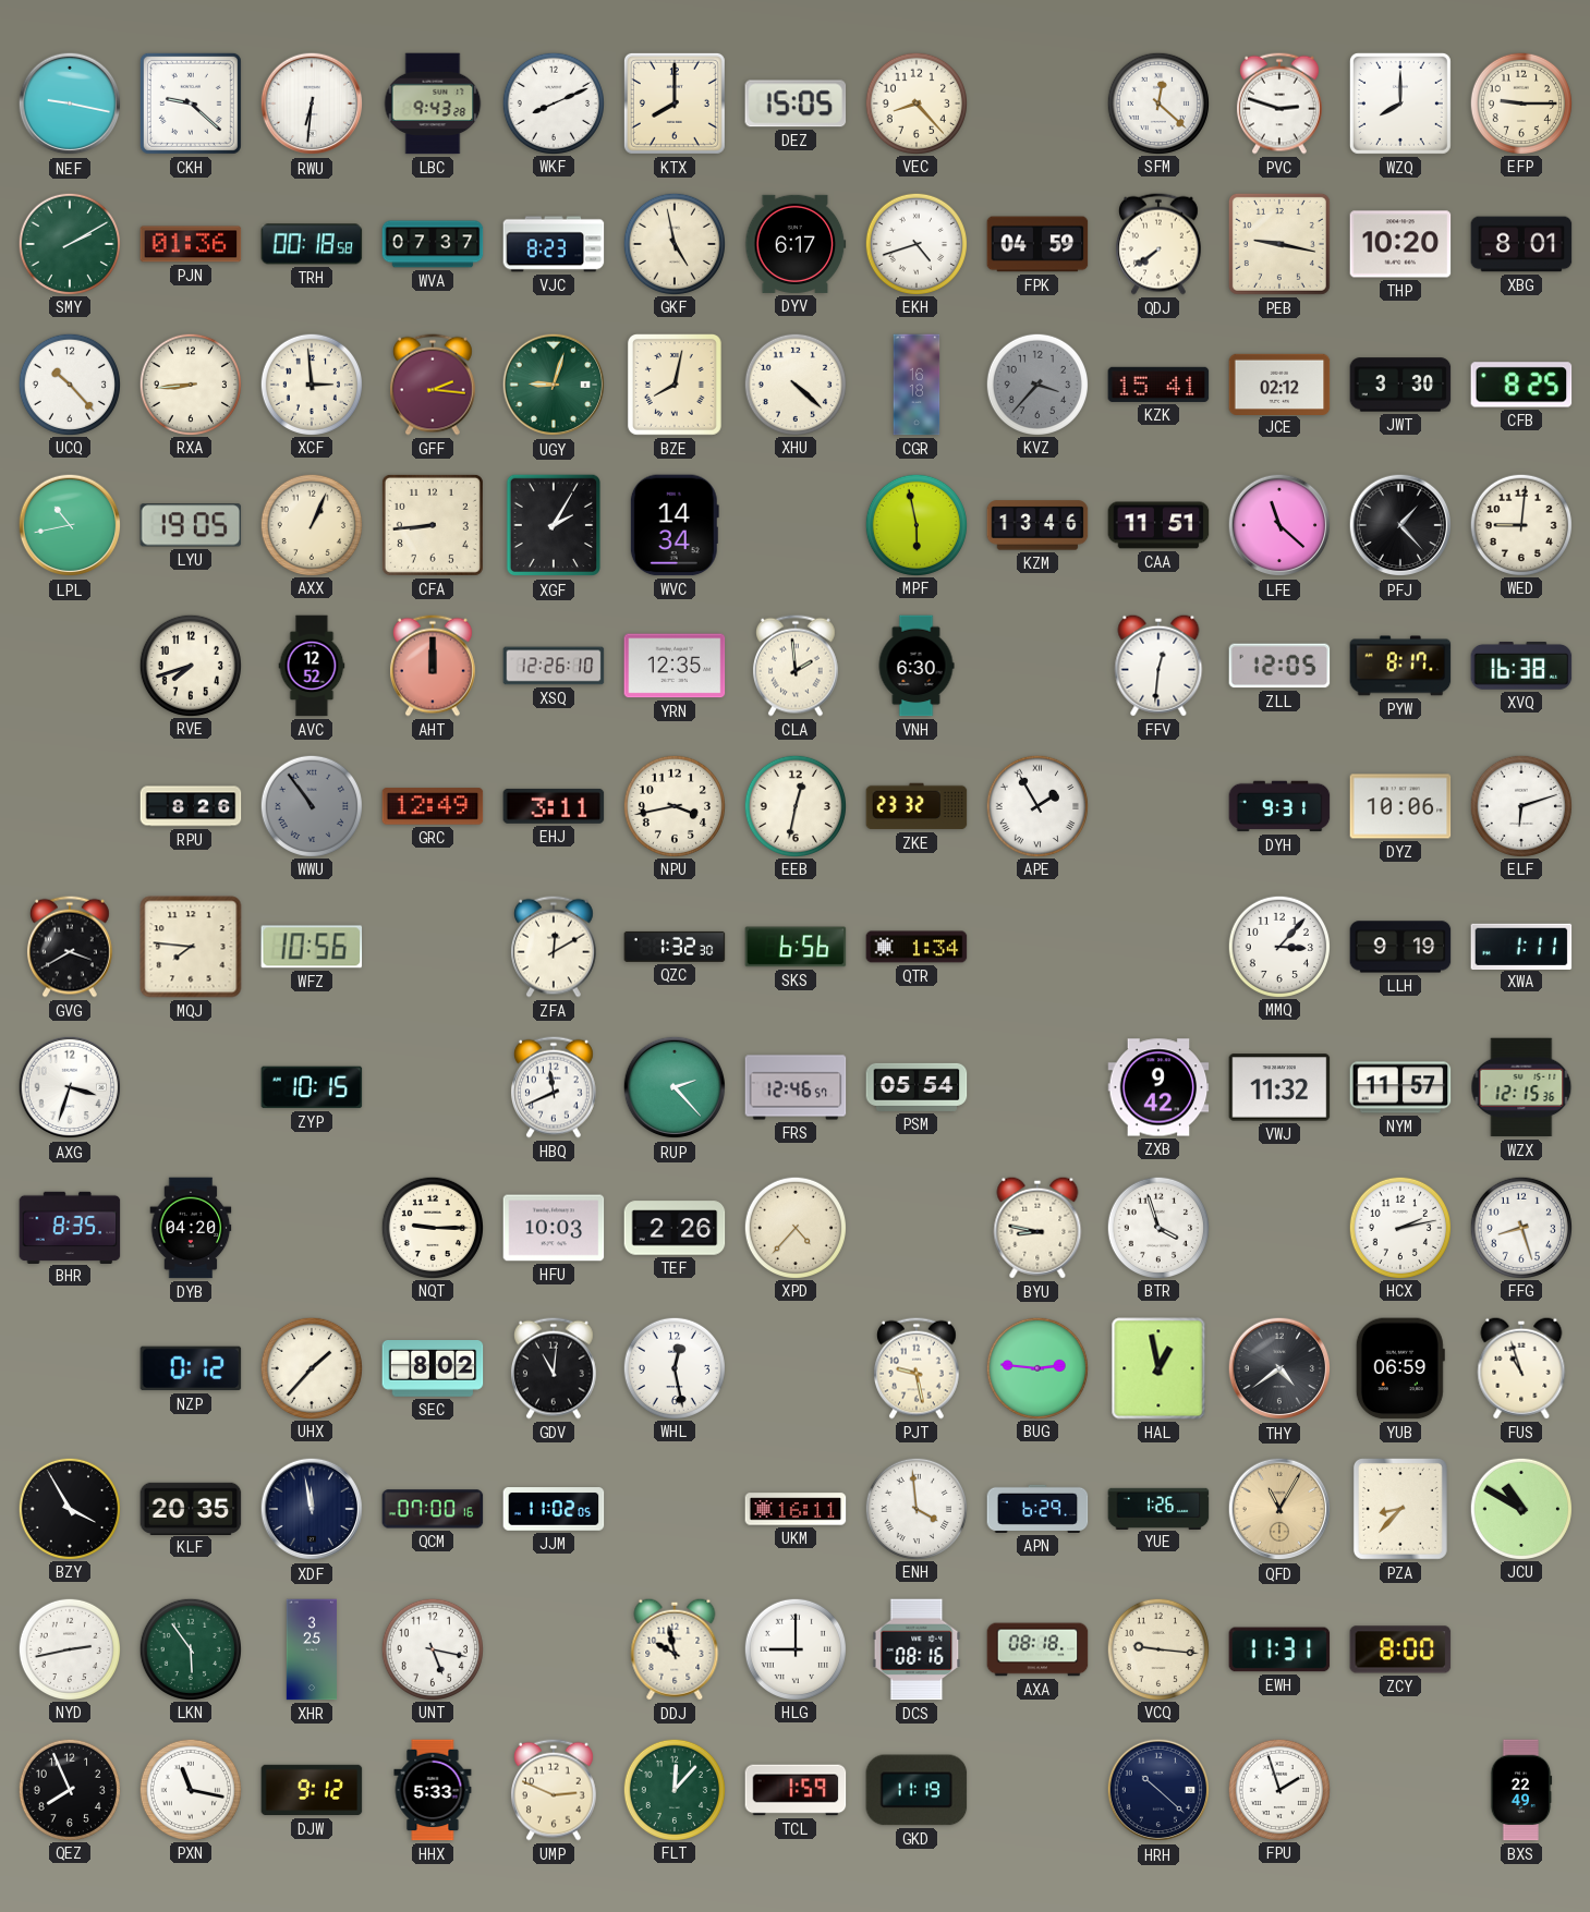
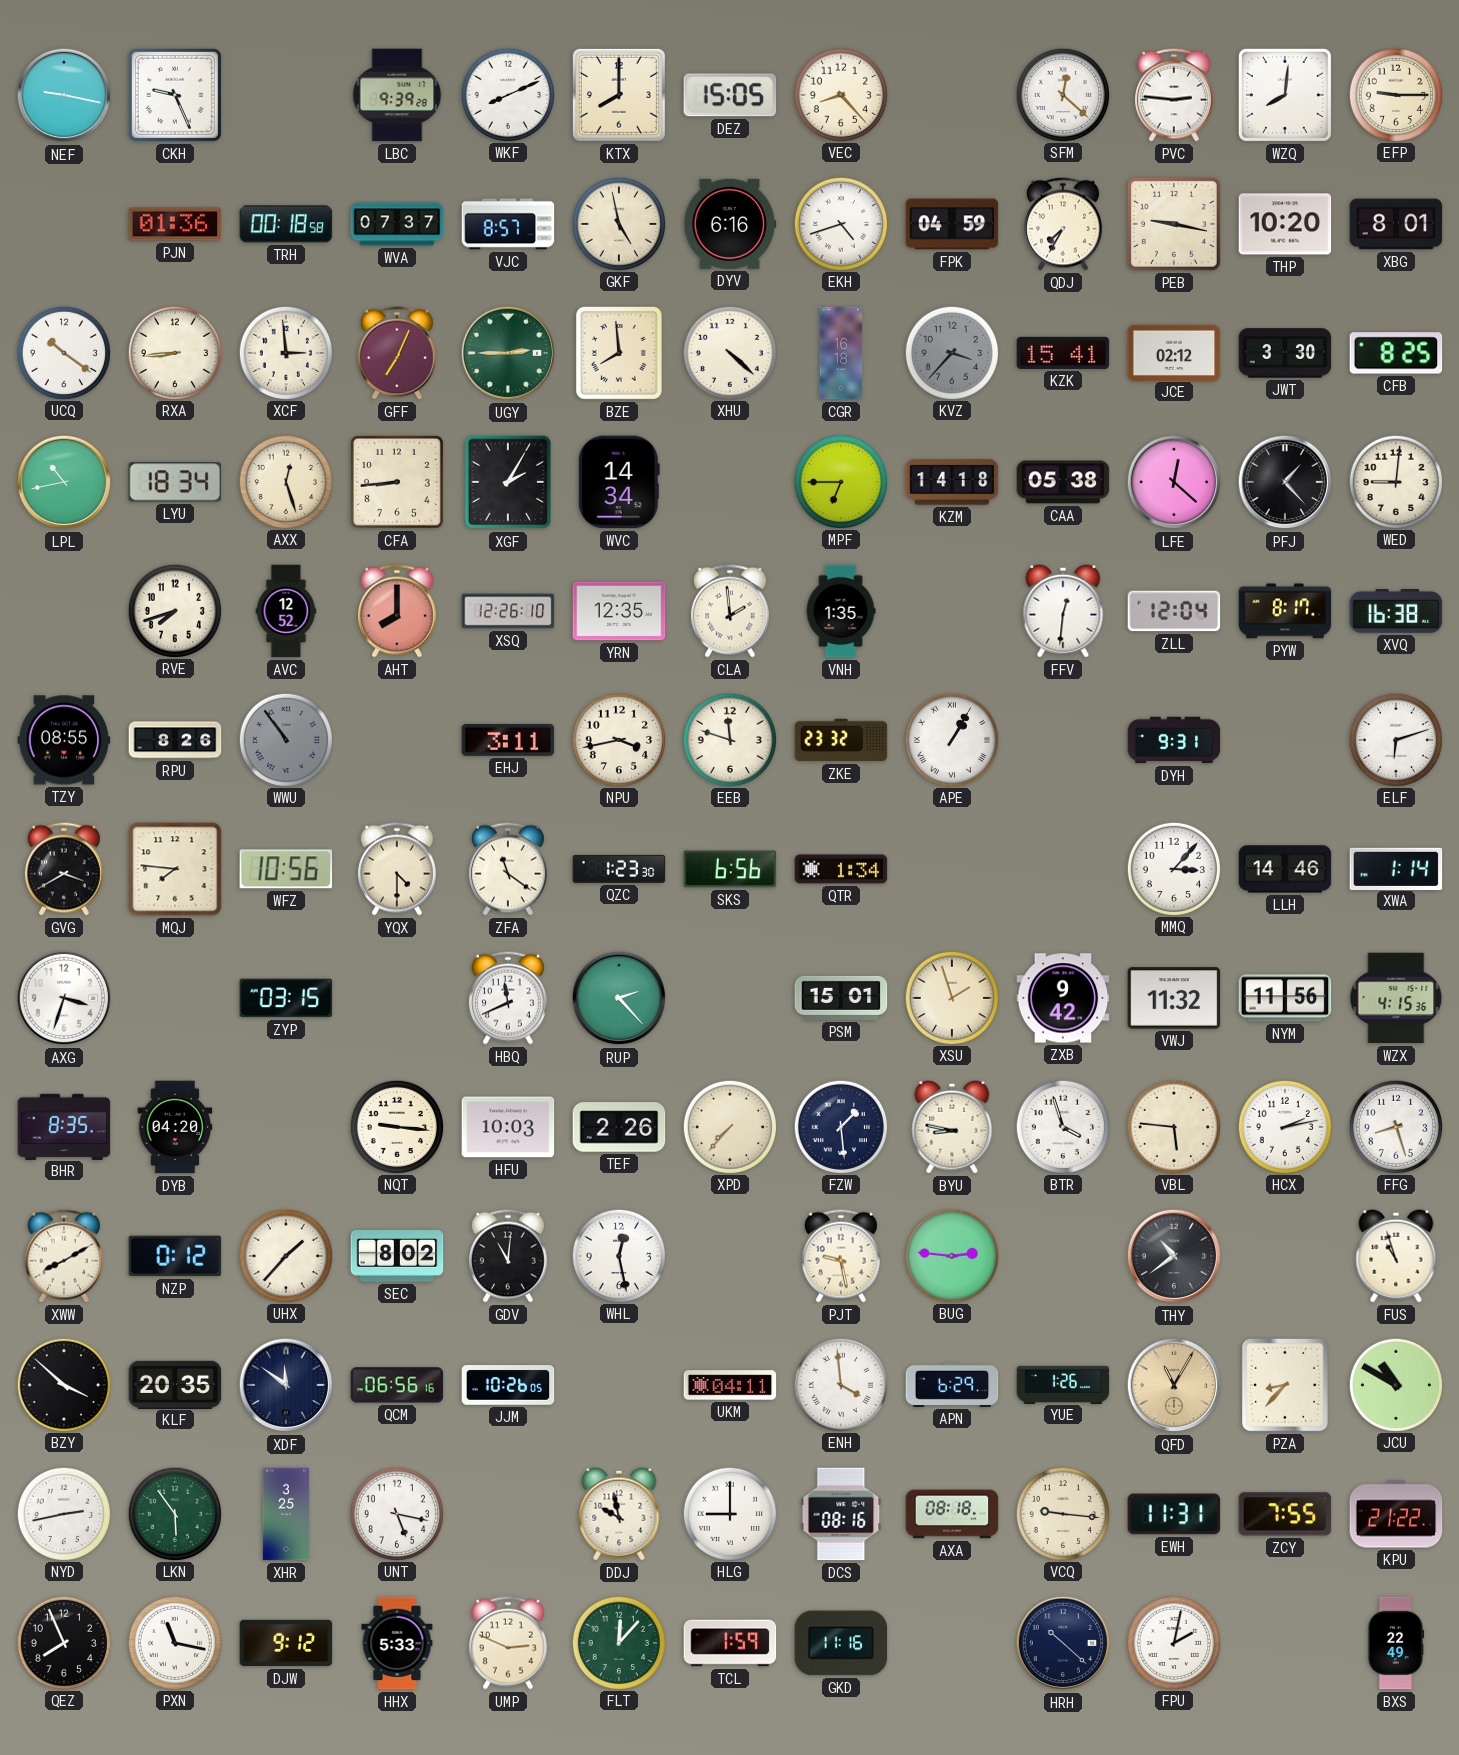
CKH: 9:22 -> 9:26
RWU: 6:31 -> none
LBC: 9:43 -> 9:39
PVC: 2:48 -> 2:46
WZQ: 8:00 -> 8:01
SMY: 2:10 -> none
VJC: 8:23 -> 8:57
DYV: 6:17 -> 6:16
QDJ: 7:39 -> 7:35
UCQ: 10:23 -> 10:21
GFF: 2:16 -> 7:04
UGY: 9:03 -> 2:45
BZE: 8:02 -> 7:59
LYU: 19:05 -> 18:34
AXX: 1:04 -> 12:27
MPF: 5:58 -> 6:45
KZM: 13:46 -> 14:18
CAA: 11:51 -> 05:38
LFE: 11:22 -> 12:22
AHT: 12:00 -> 8:00
VNH: 6:30 -> 1:35
ZLL: 12:05 -> 12:04
TZY: none -> 08:55
GRC: 12:49 -> none
EEB: 12:32 -> 11:48
APE: 1:55 -> 1:05
DYZ: 10:06 -> none
YQX: none -> 4:30
ZFA: 12:10 -> 11:21
QZC: 1:32 -> 1:23
LLH: 9:19 -> 14:46
XWA: 1:11 -> 1:14
ZYP: 10:15 -> 03:15
FRS: 12:46 -> none
PSM: 05:54 -> 15:01
XSU: none -> 1:57
NYM: 11:57 -> 11:56
WZX: 12:15 -> 4:15
NQT: 9:15 -> 9:16
XPD: 4:37 -> 7:37
FZW: none -> 1:29
VBL: none -> 5:46
XWW: none -> 8:10
HAL: 12:58 -> none
THY: 4:39 -> 10:39
YUB: 06:59 -> none
BZY: 3:55 -> 3:52
XDF: 11:58 -> 11:51
QCM: 07:00 -> 06:56
JJM: 11:02 -> 10:26
UKM: 16:11 -> 04:11
ZCY: 8:00 -> 7:55
KPU: none -> 21:22
GKD: 11:19 -> 11:16
FPU: 1:57 -> 2:02
